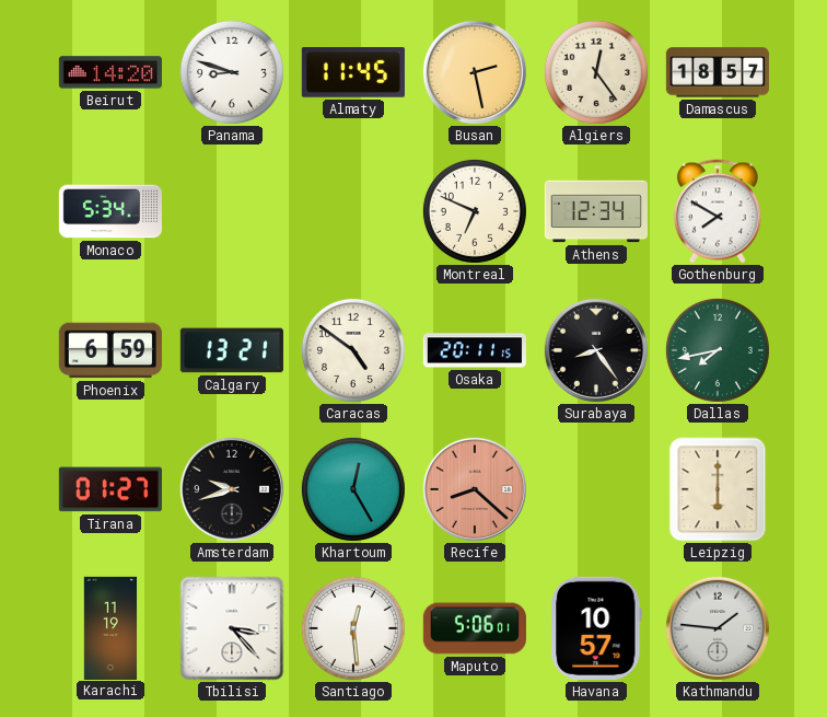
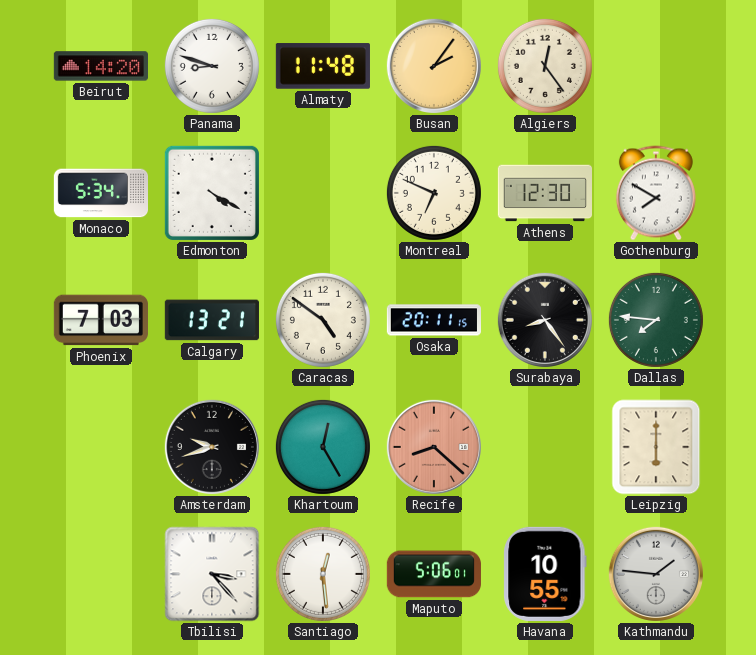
Almaty: 11:45 -> 11:48
Busan: 2:28 -> 2:06
Damascus: 18:57 -> none
Edmonton: none -> 4:20
Athens: 12:34 -> 12:30
Phoenix: 6:59 -> 7:03
Dallas: 7:43 -> 7:46
Tirana: 01:27 -> none
Karachi: 11:19 -> none
Havana: 10:57 -> 10:55
